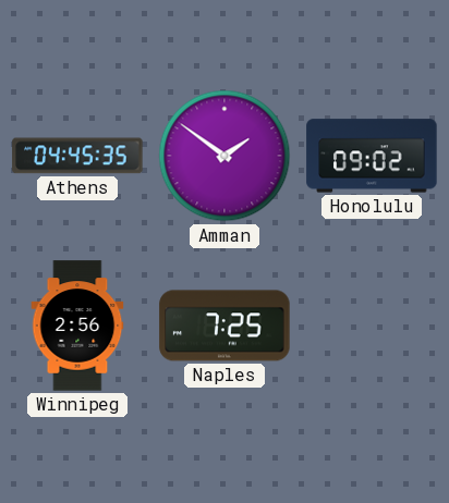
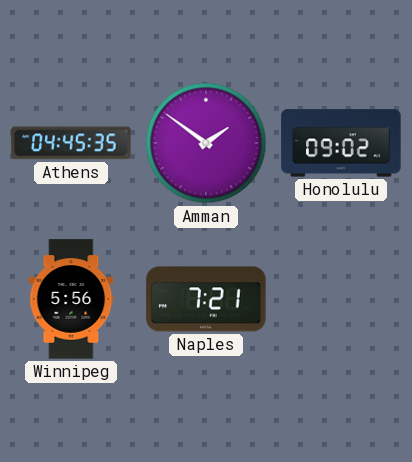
Winnipeg: 2:56 -> 5:56
Naples: 7:25 -> 7:21
